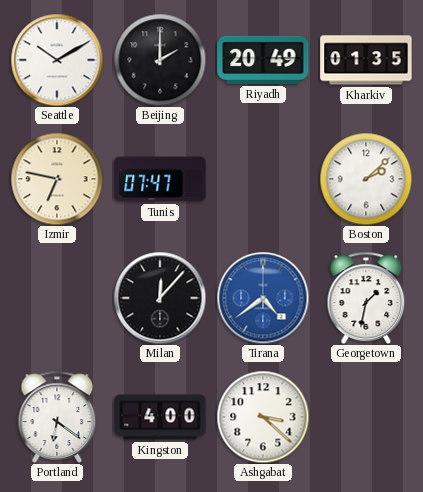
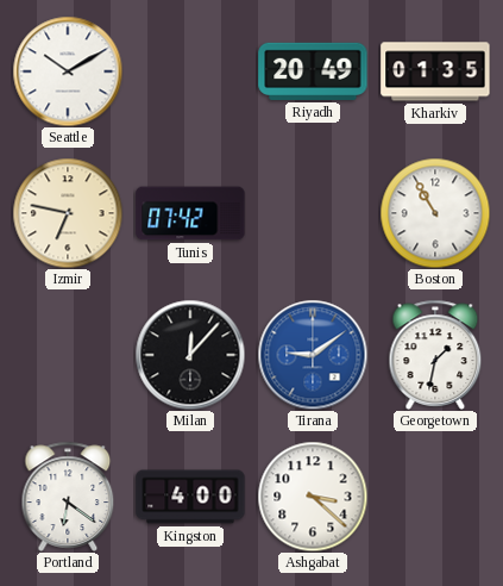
Beijing: 2:00 -> none
Tunis: 07:47 -> 07:42
Boston: 2:08 -> 10:55
Tirana: 4:39 -> 9:09
